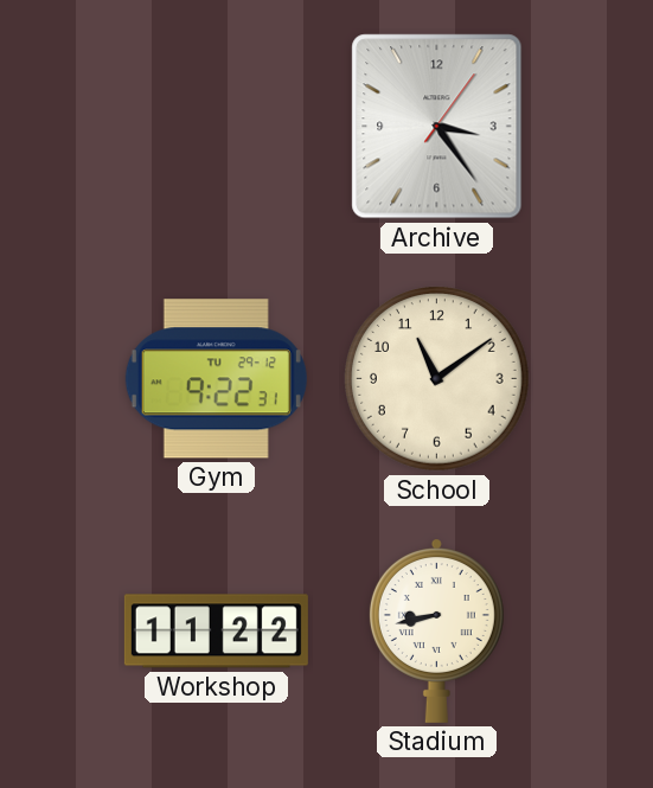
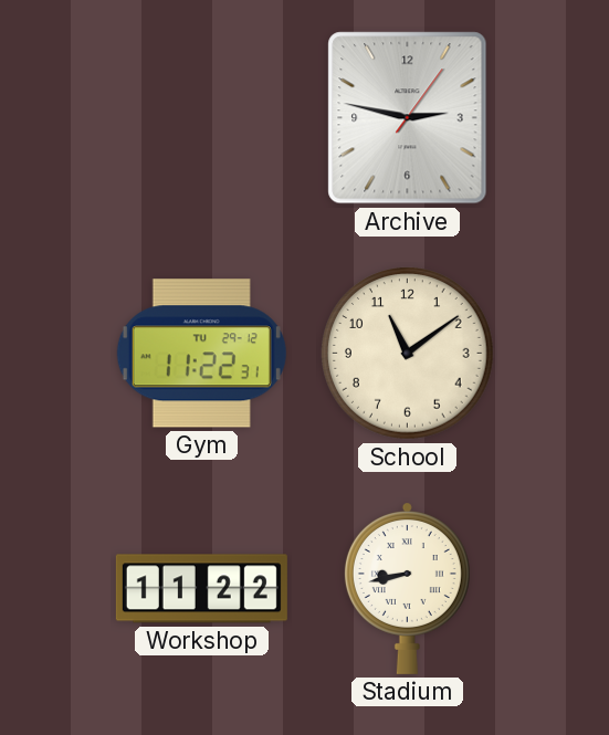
Archive: 3:24 -> 2:47
Gym: 9:22 -> 11:22
